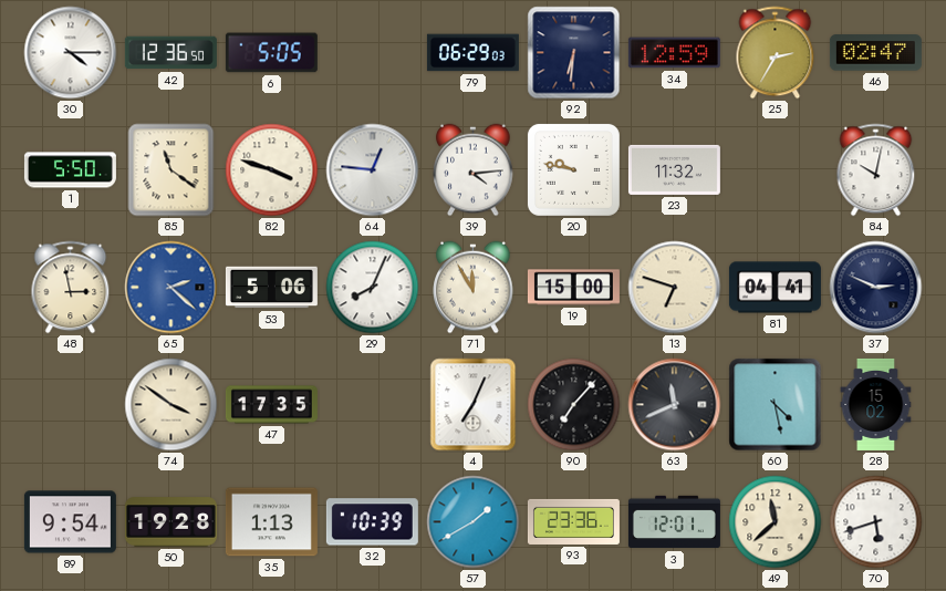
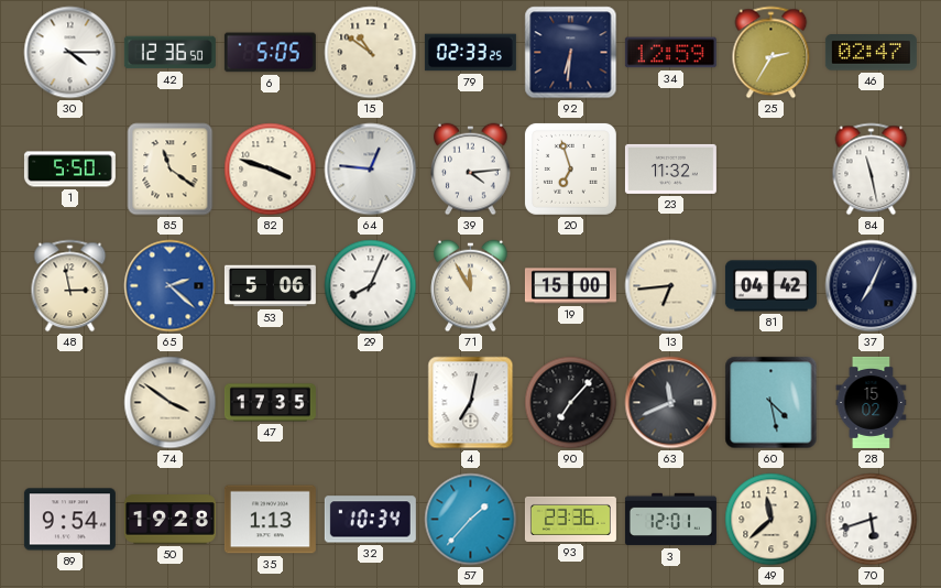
15: none -> 10:51
79: 06:29 -> 02:33
20: 9:47 -> 6:57
84: 10:02 -> 11:28
13: 6:48 -> 6:44
81: 04:41 -> 04:42
37: 2:49 -> 7:04
4: 7:04 -> 7:02
32: 10:39 -> 10:34
57: 1:40 -> 1:37
